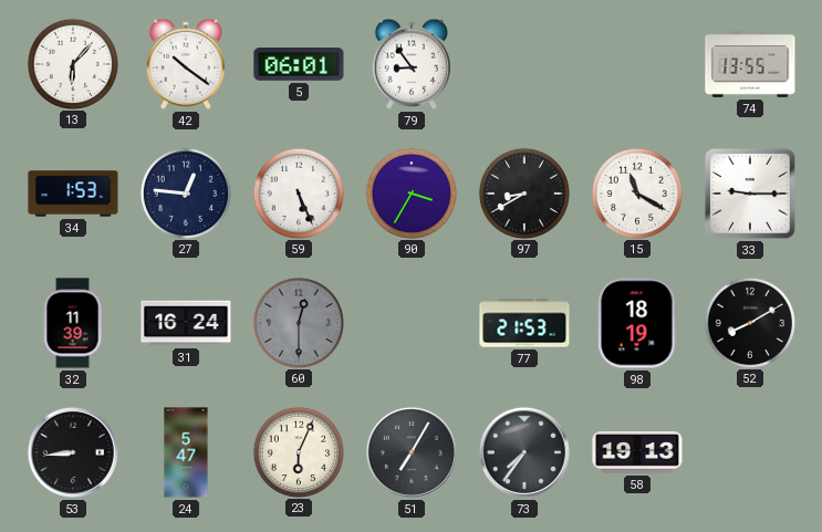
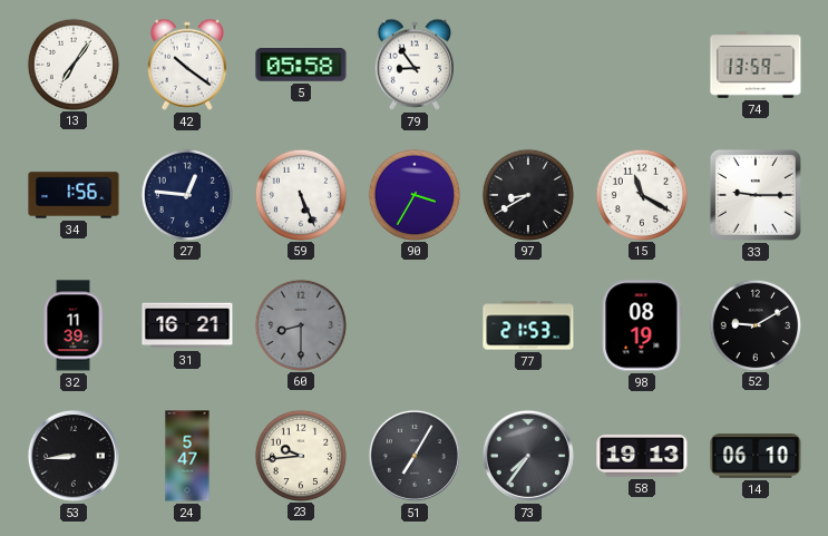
13: 6:07 -> 7:06
5: 06:01 -> 05:58
74: 13:55 -> 13:59
34: 1:53 -> 1:56
31: 16:24 -> 16:21
60: 12:30 -> 8:30
98: 18:19 -> 08:19
52: 8:10 -> 9:10
23: 6:04 -> 9:44
14: none -> 06:10
